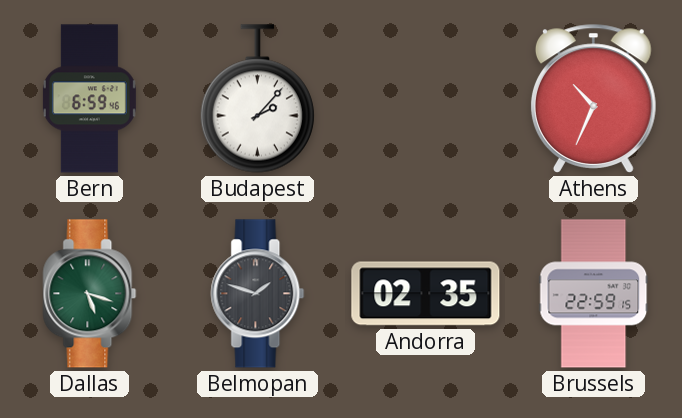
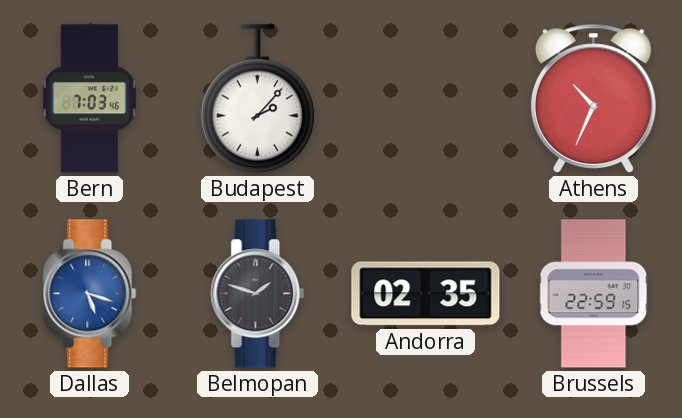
Bern: 6:59 -> 7:03
Dallas dial: green -> blue
